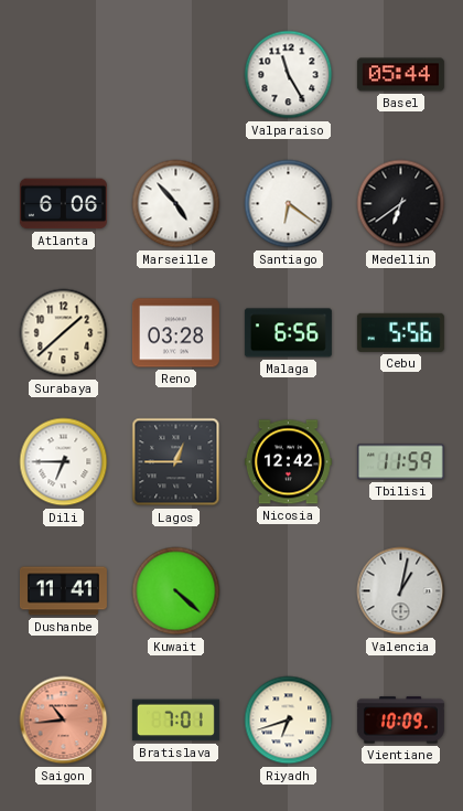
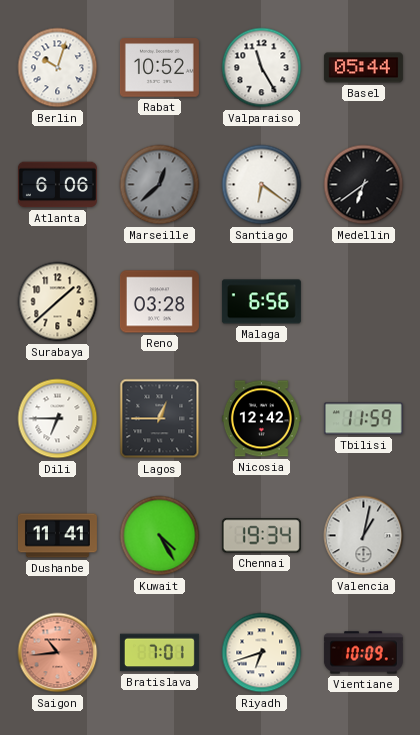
Berlin: none -> 10:03
Rabat: none -> 10:52
Marseille: 4:53 -> 12:38
Marseille dial: white -> grey
Cebu: 5:56 -> none
Kuwait: 4:22 -> 4:25
Chennai: none -> 19:34
